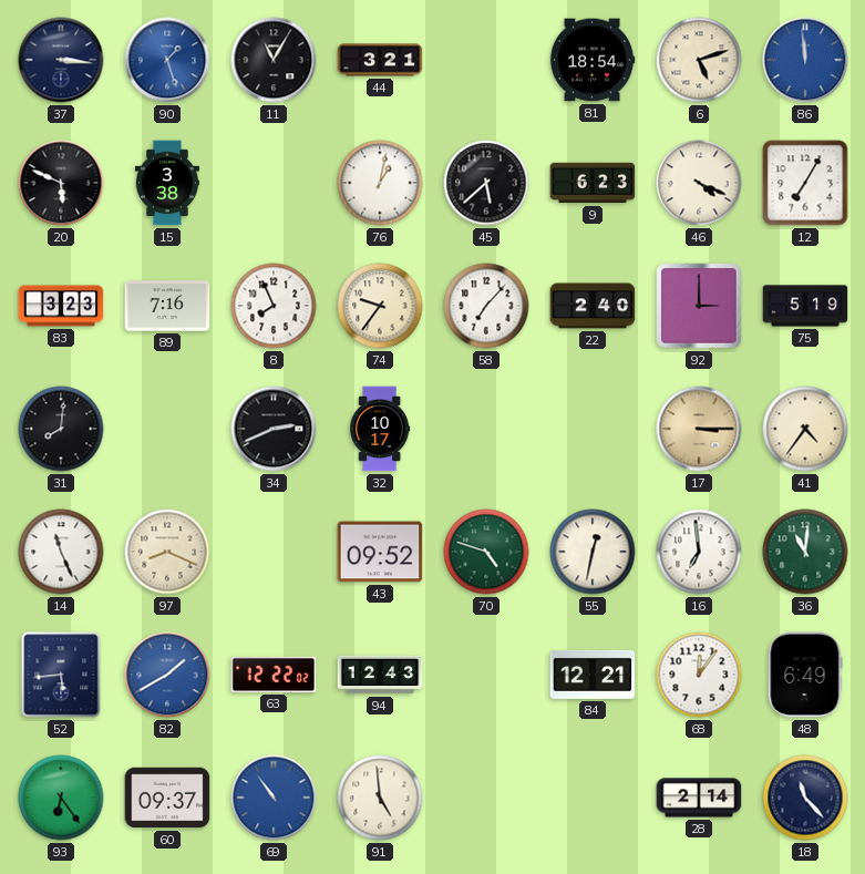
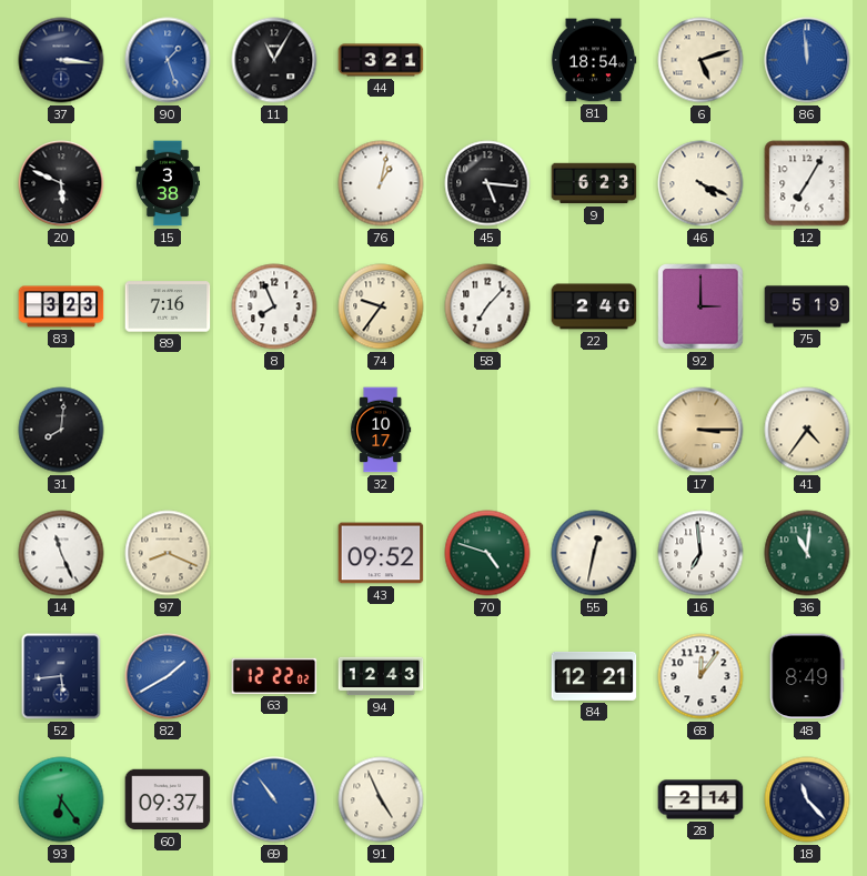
45: 5:38 -> 5:16
34: 2:41 -> none
48: 6:49 -> 8:49
91: 4:59 -> 4:56
